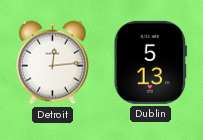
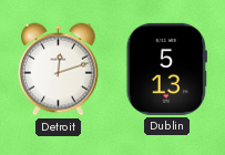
Detroit: 12:14 -> 12:12
